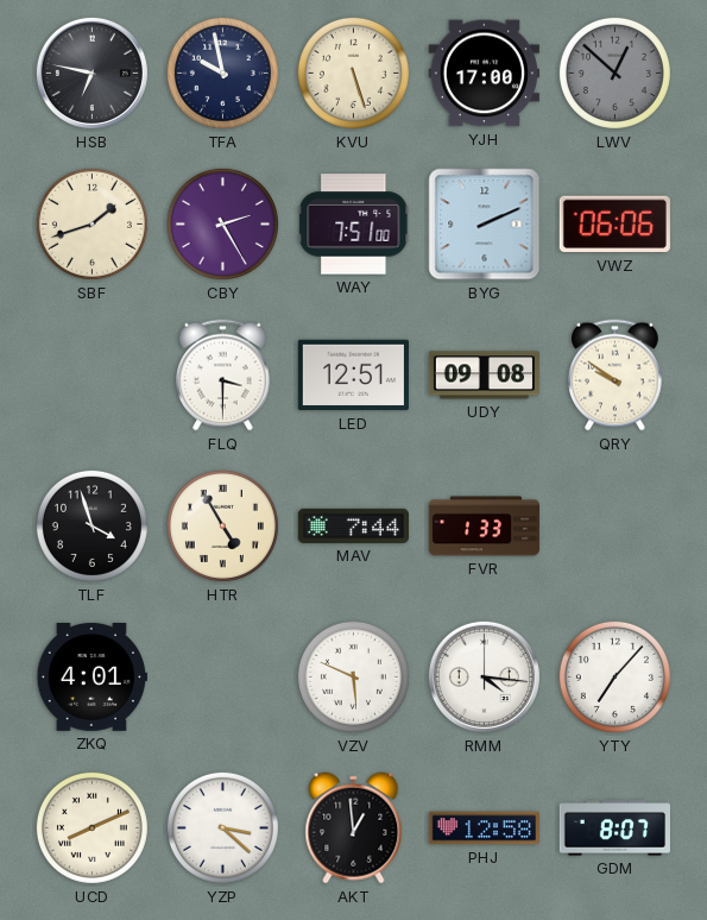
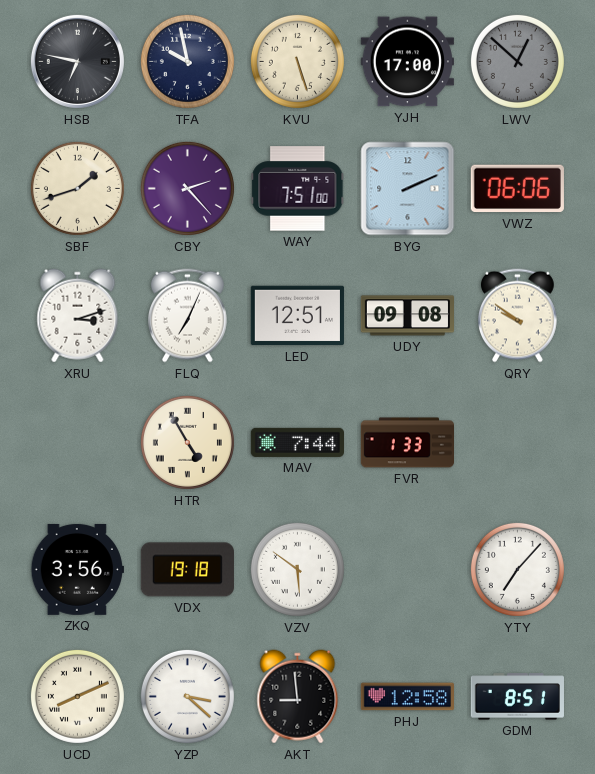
CBY: 2:25 -> 2:23
XRU: none -> 3:12
FLQ: 3:30 -> 7:04
TLF: 3:57 -> none
ZKQ: 4:01 -> 3:56
VDX: none -> 19:18
VZV: 5:49 -> 5:51
RMM: 4:16 -> none
AKT: 12:59 -> 8:59
GDM: 8:07 -> 8:51
